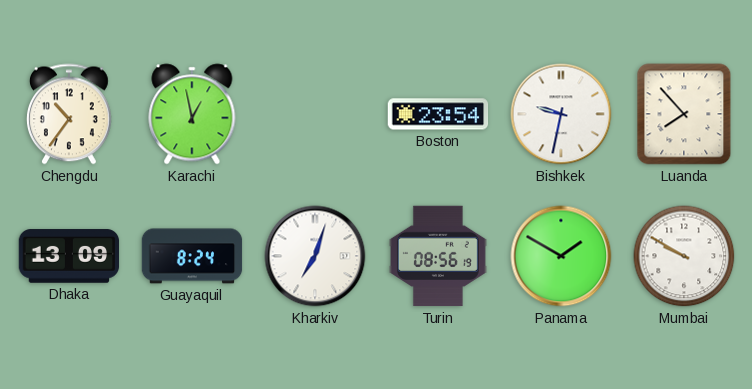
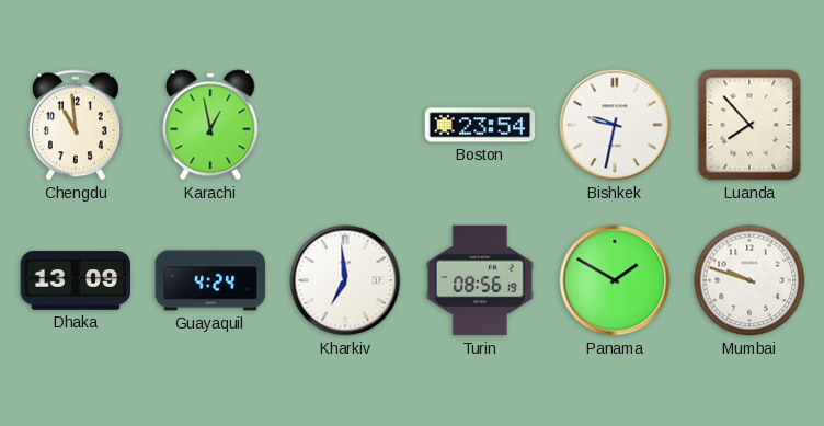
Chengdu: 10:36 -> 10:59
Guayaquil: 8:24 -> 4:24
Kharkiv: 7:03 -> 6:59
Mumbai: 9:50 -> 9:48
